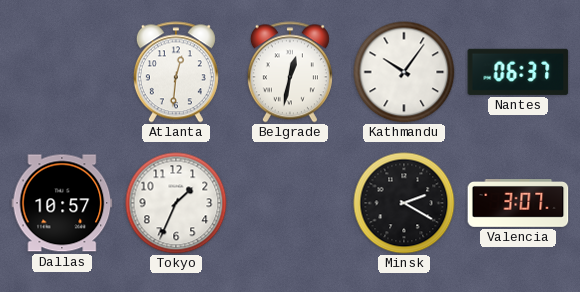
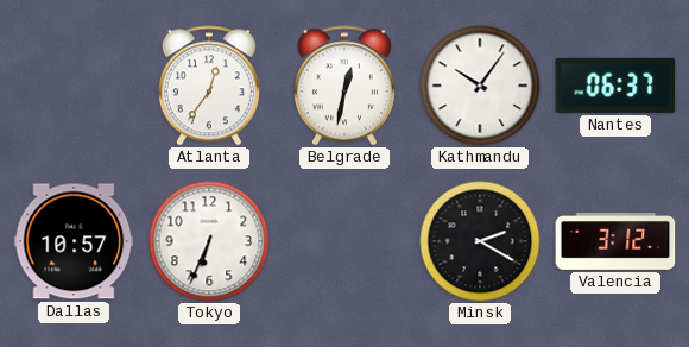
Atlanta: 12:31 -> 12:36
Tokyo: 1:34 -> 6:34
Valencia: 3:07 -> 3:12
